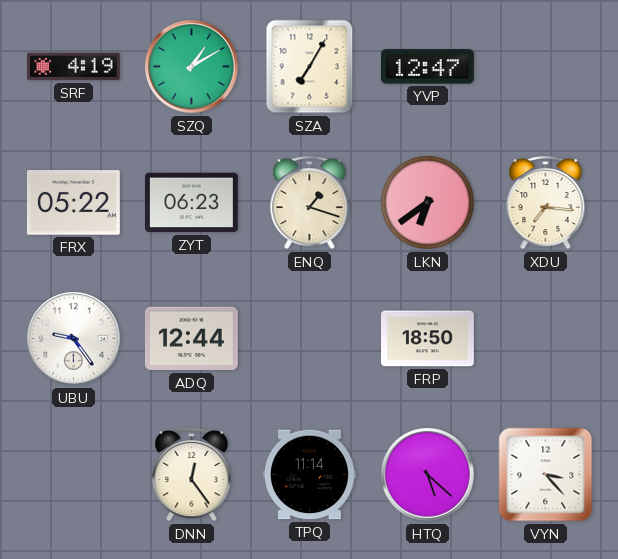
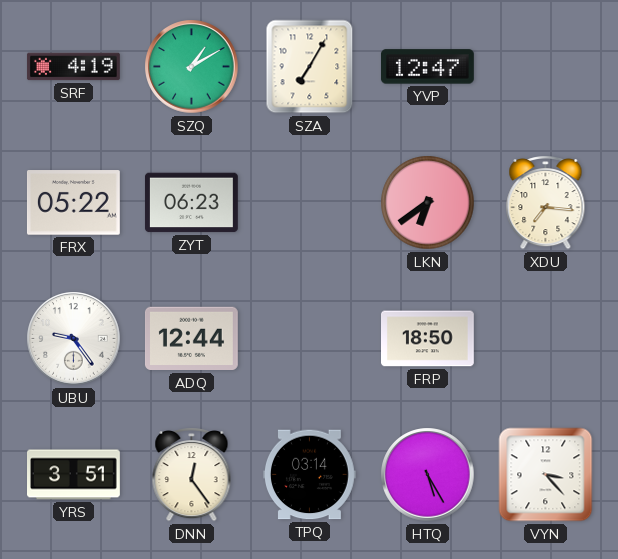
ENQ: 1:18 -> none
YRS: none -> 3:51
TPQ: 11:14 -> 03:14
HTQ: 5:22 -> 5:25
